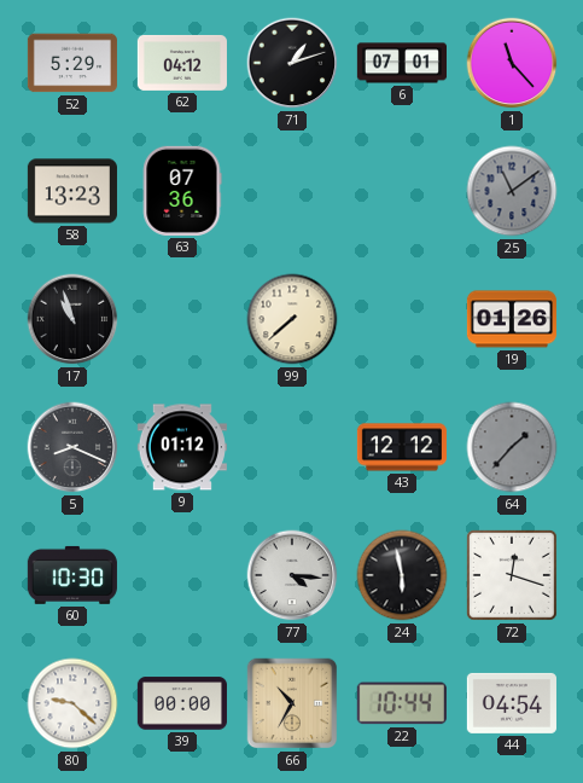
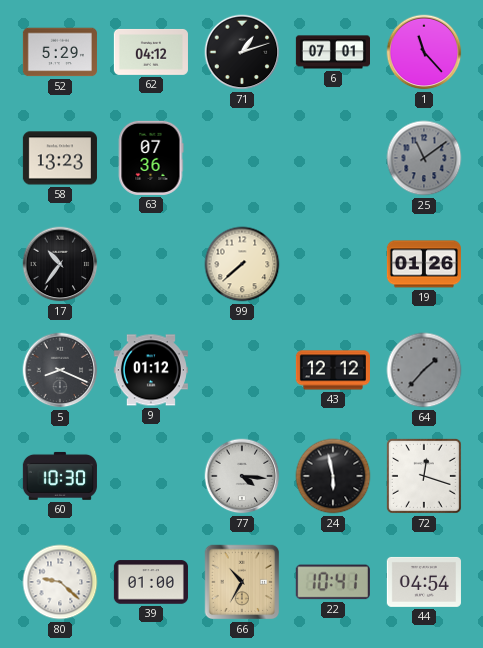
17: 10:57 -> 10:36
39: 00:00 -> 01:00
22: 10:44 -> 10:41
